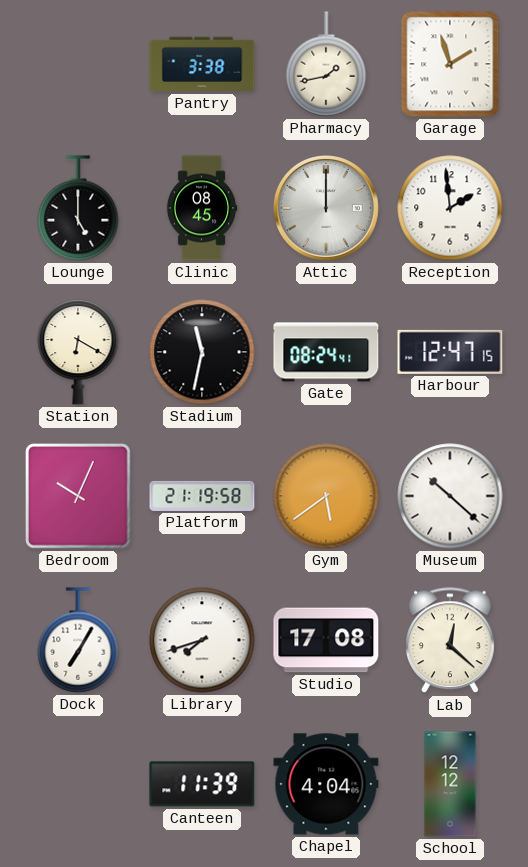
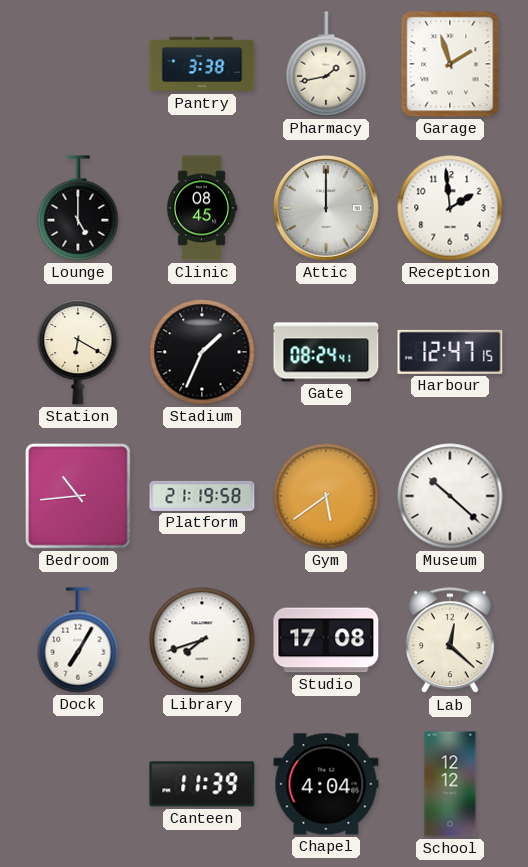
Stadium: 11:32 -> 1:34
Bedroom: 10:04 -> 10:44
